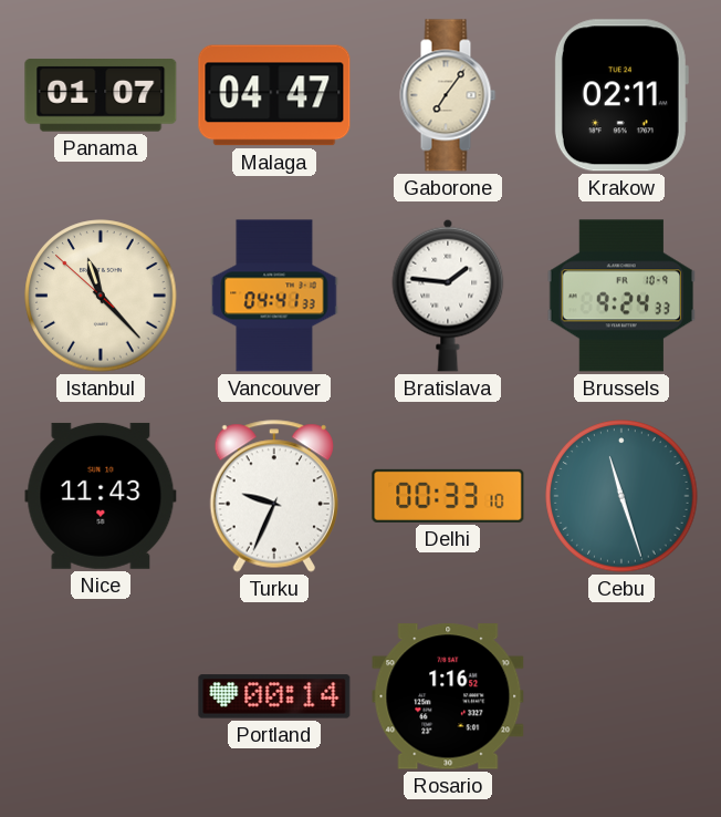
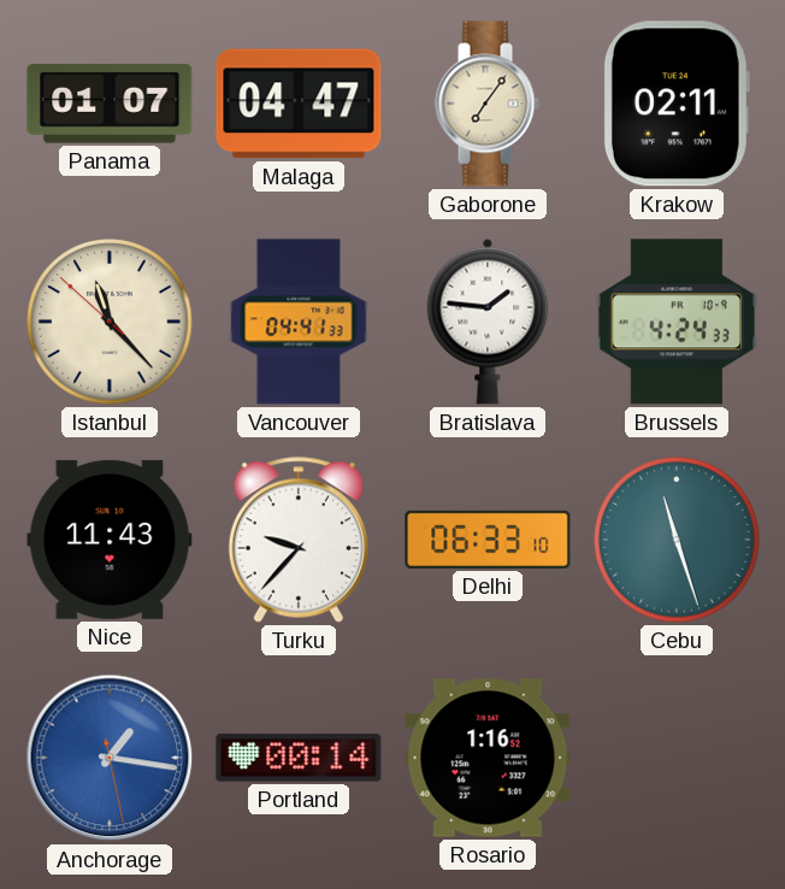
Brussels: 9:24 -> 4:24
Turku: 9:34 -> 9:37
Delhi: 00:33 -> 06:33
Anchorage: none -> 1:16
